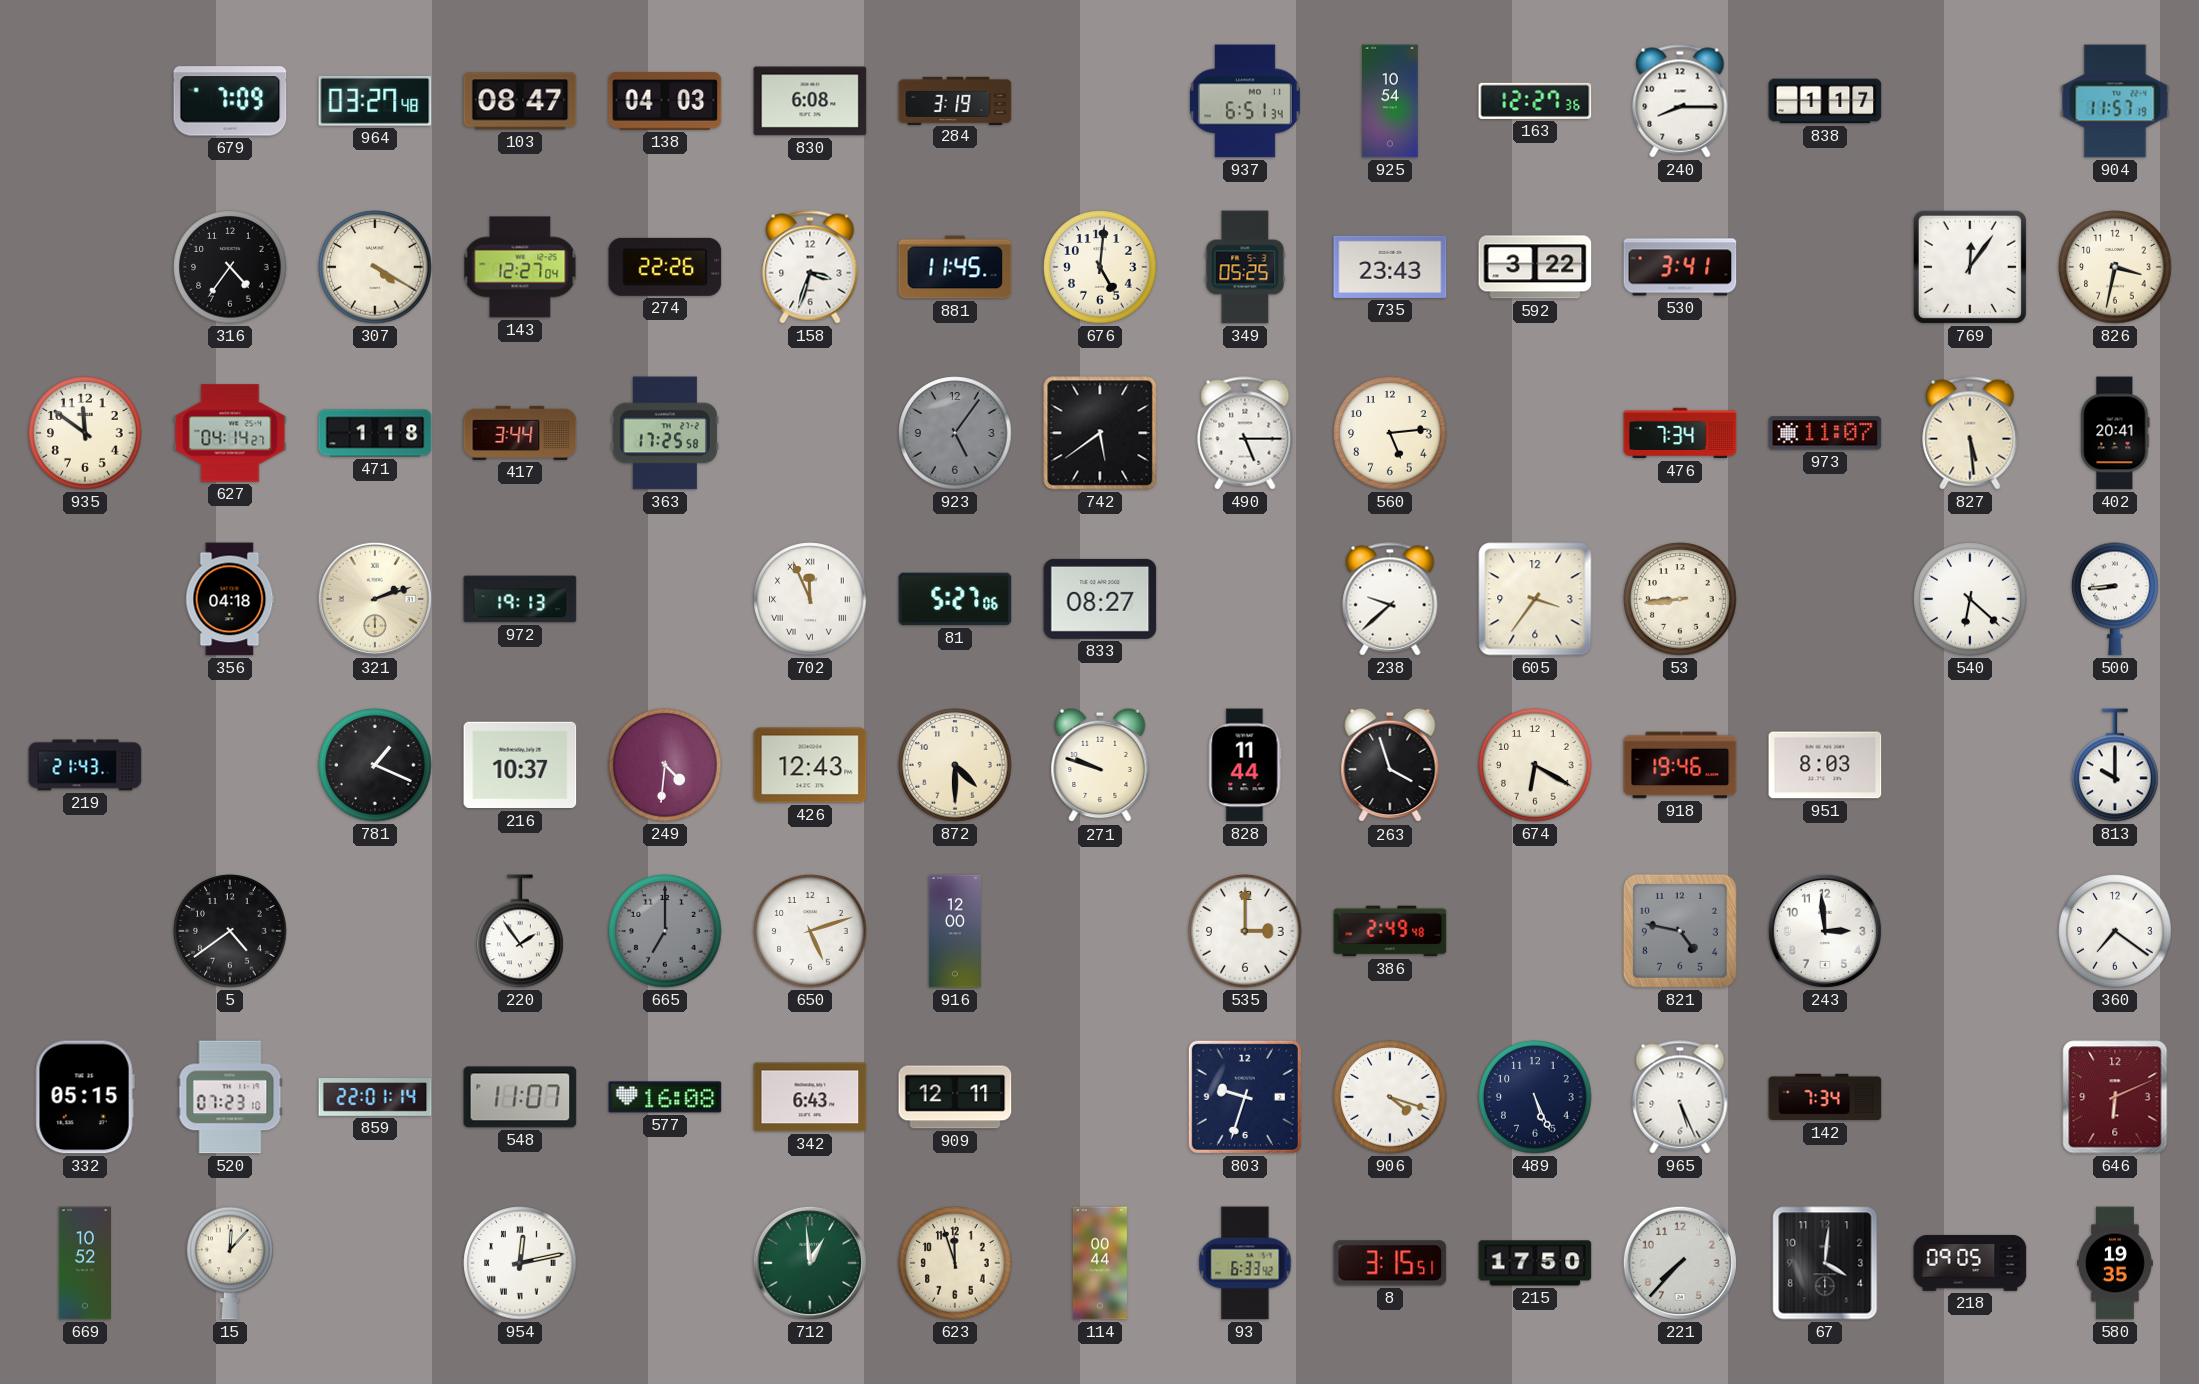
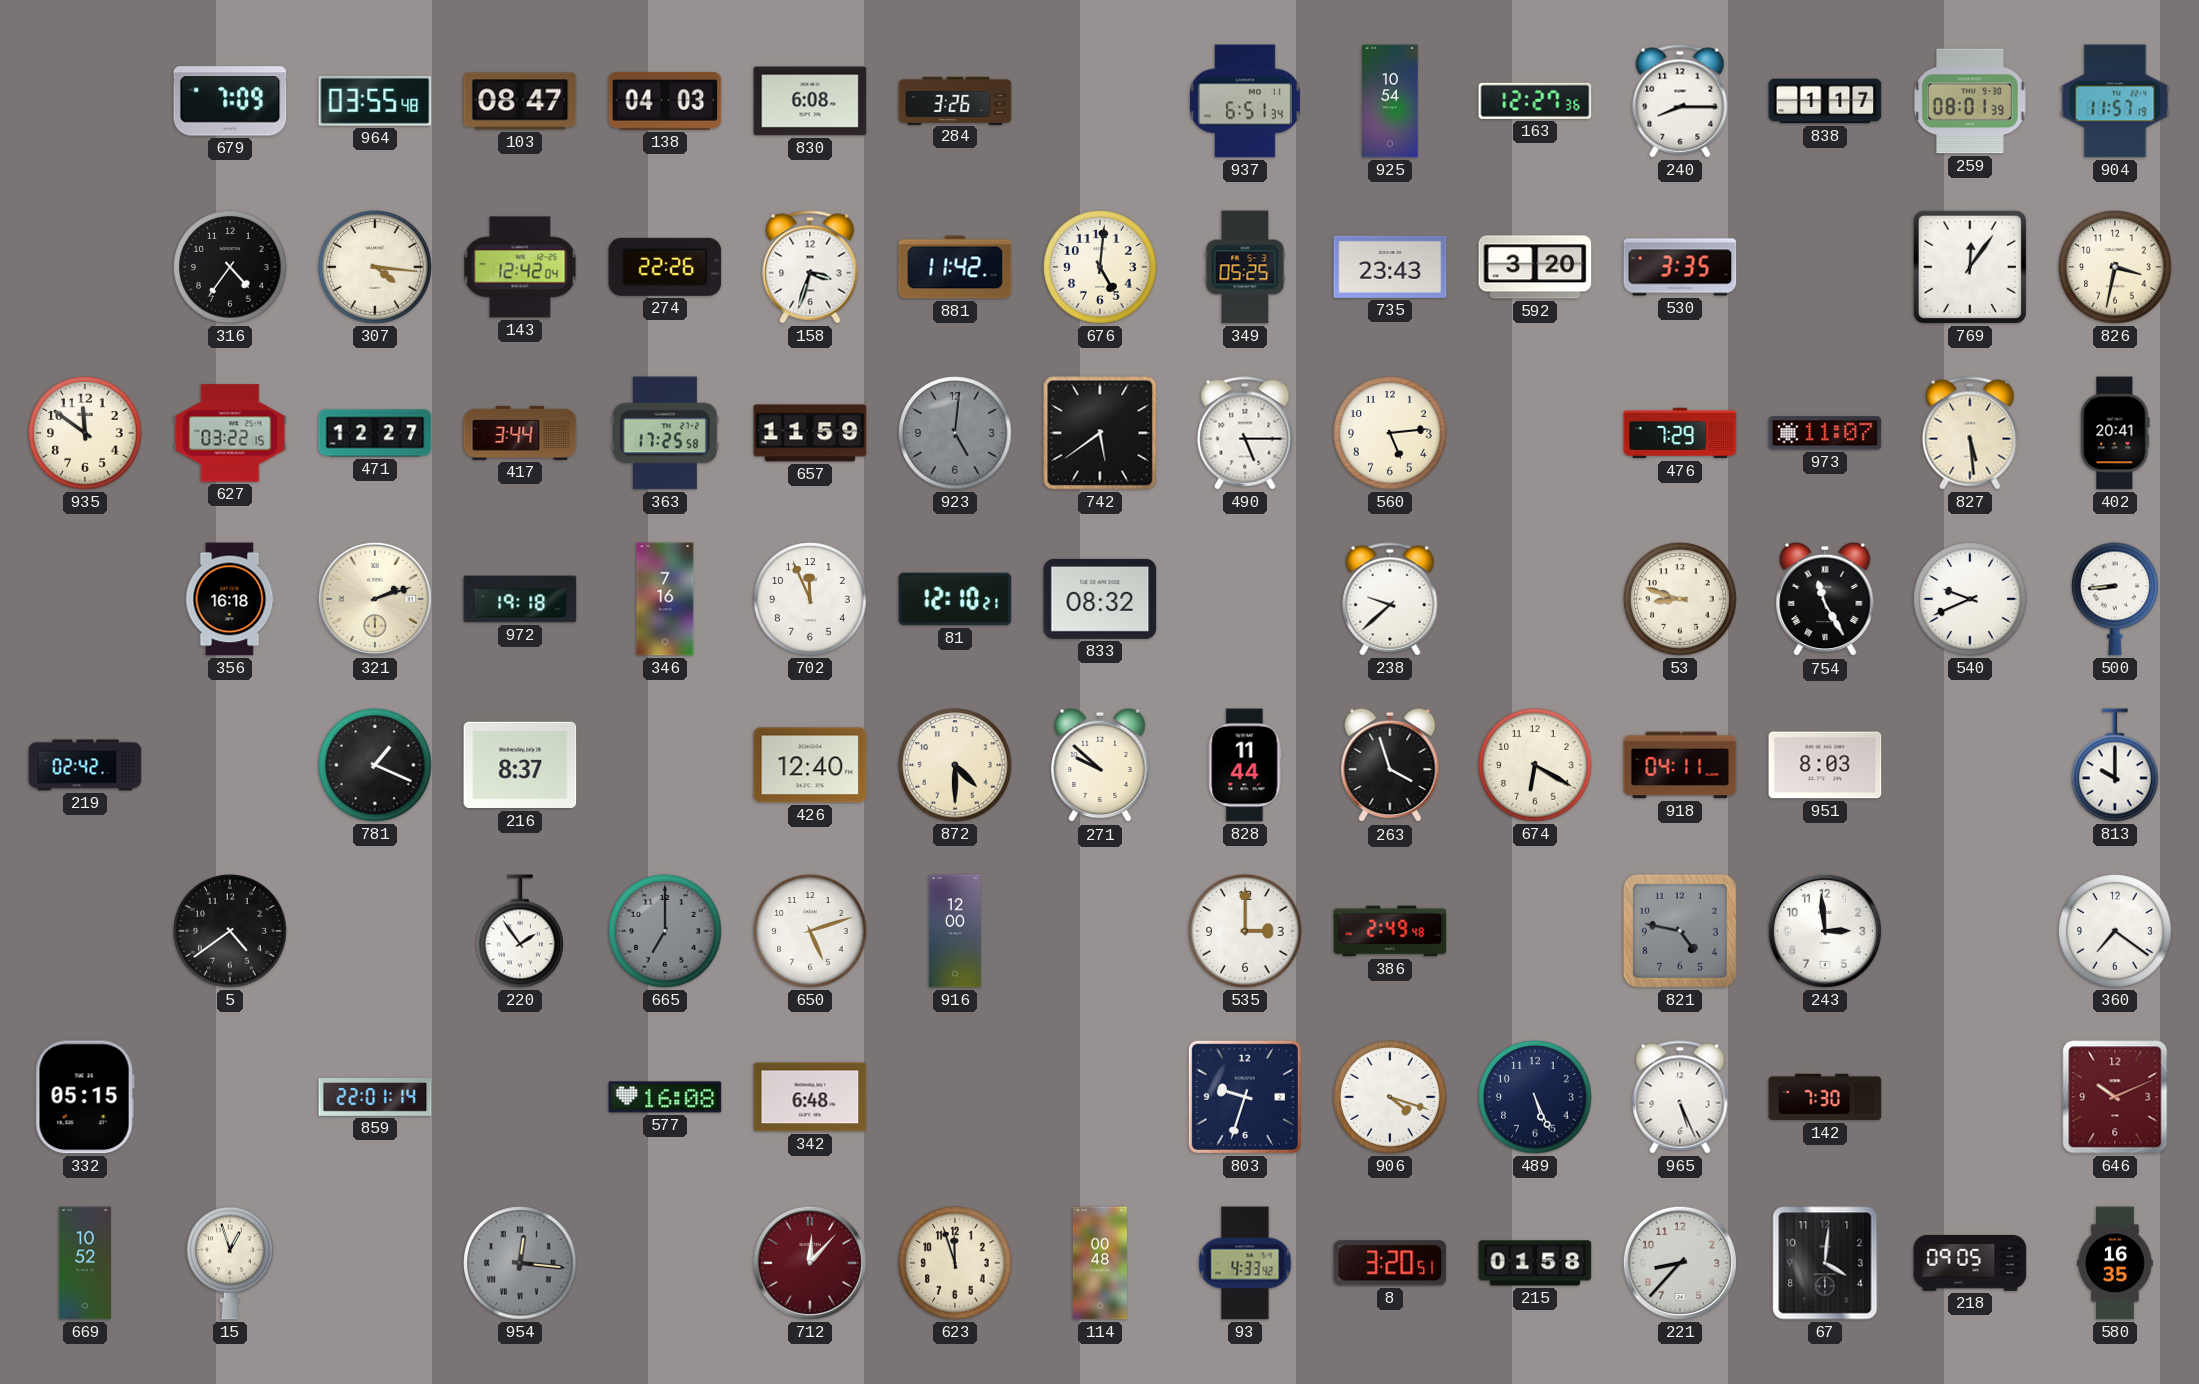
964: 03:27 -> 03:55
284: 3:19 -> 3:26
259: none -> 08:01
307: 4:20 -> 4:16
143: 12:27 -> 12:42
881: 11:45 -> 11:42
592: 3:22 -> 3:20
530: 3:41 -> 3:35
627: 04:14 -> 03:22
471: 1:18 -> 12:27
657: none -> 11:59
923: 5:06 -> 5:01
476: 7:34 -> 7:29
356: 04:18 -> 16:18
972: 19:13 -> 19:18
346: none -> 7:16
702 numerals: Roman -> Arabic
81: 5:27 -> 12:10
833: 08:27 -> 08:32
605: 3:36 -> none
53: 8:44 -> 8:48
754: none -> 11:25
540: 6:22 -> 9:41
219: 21:43 -> 02:42
216: 10:37 -> 8:37
249: 4:31 -> none
426: 12:43 -> 12:40
271: 9:48 -> 9:52
918: 19:46 -> 04:11
520: 07:23 -> none
548: 11:07 -> none
342: 6:43 -> 6:48
909: 12:11 -> none
142: 7:34 -> 7:30
646: 6:11 -> 10:11
15: 12:07 -> 12:57
954: 12:13 -> 12:16
954 dial: white -> grey
712: 12:59 -> 12:07
712 dial: green -> burgundy
114: 00:44 -> 00:48
93: 6:33 -> 4:33
8: 3:15 -> 3:20
215: 17:50 -> 01:58
221: 7:37 -> 8:37
580: 19:35 -> 16:35
